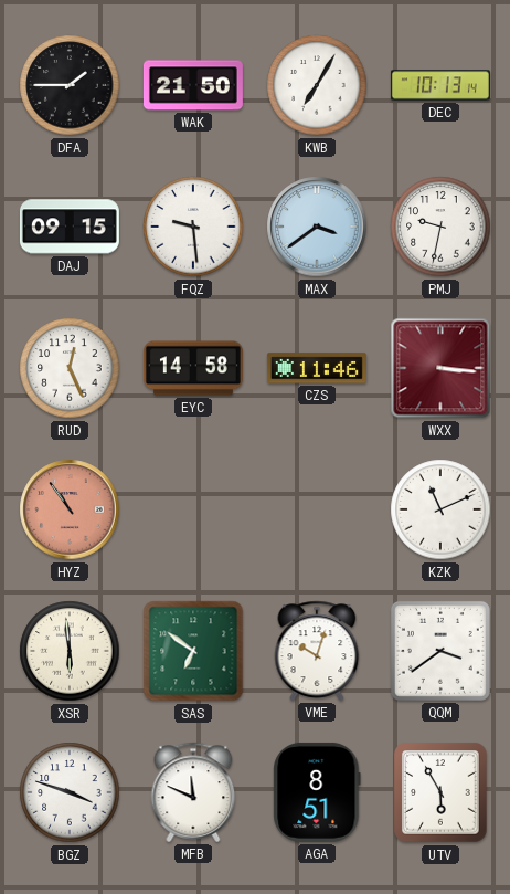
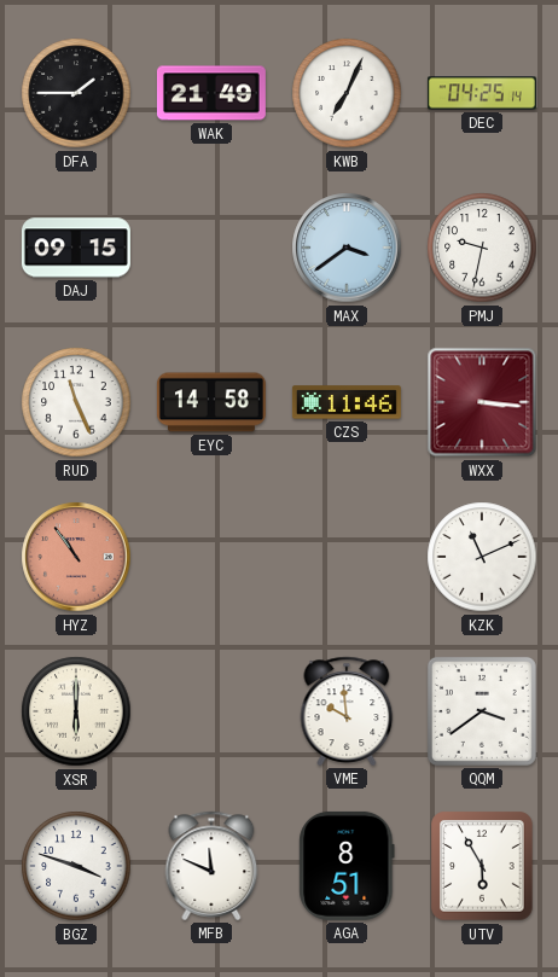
WAK: 21:50 -> 21:49
KWB: 7:05 -> 7:04
DEC: 10:13 -> 04:25
FQZ: 9:29 -> none
RUD: 12:26 -> 11:26
XSR: 5:59 -> 6:00
SAS: 6:51 -> none
VME: 10:03 -> 9:59
